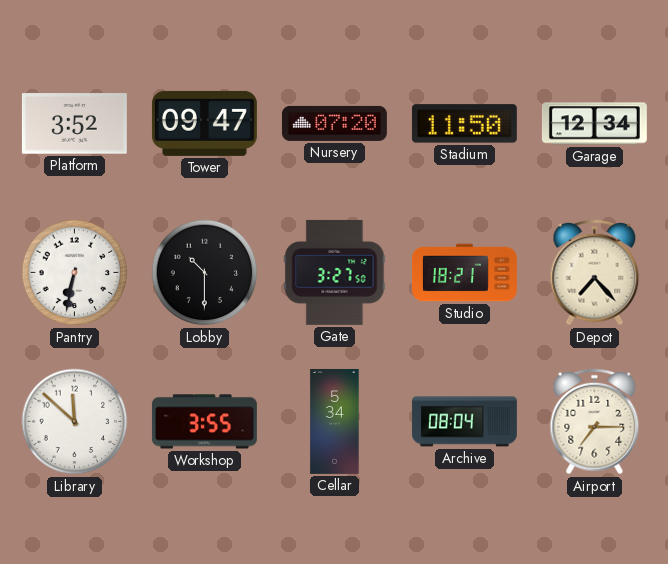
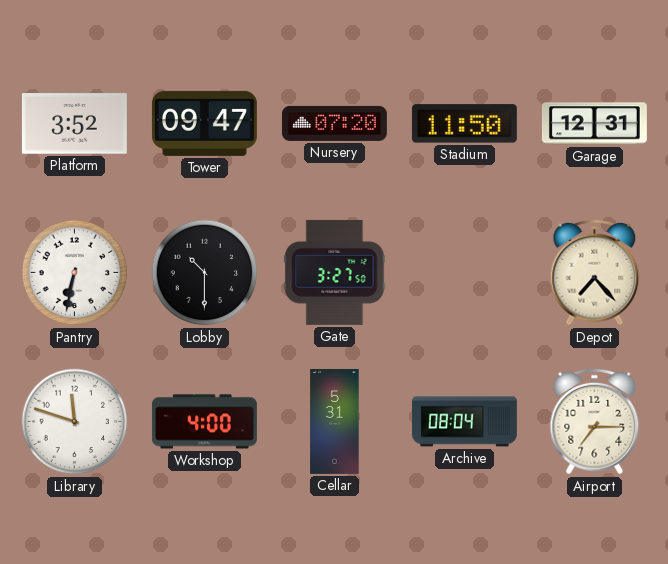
Garage: 12:34 -> 12:31
Studio: 18:21 -> none
Library: 11:52 -> 11:48
Workshop: 3:55 -> 4:00
Cellar: 5:34 -> 5:31
